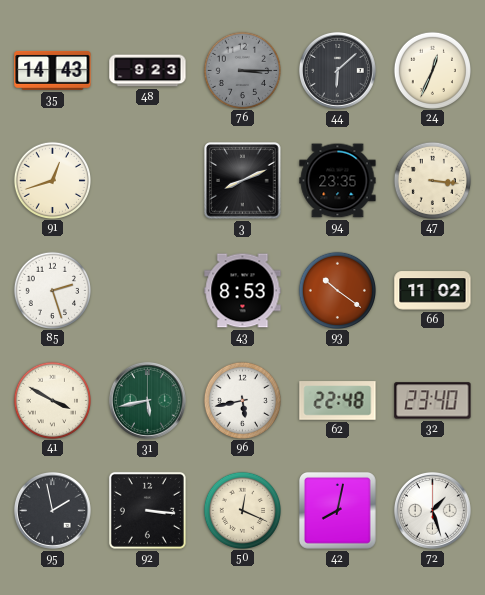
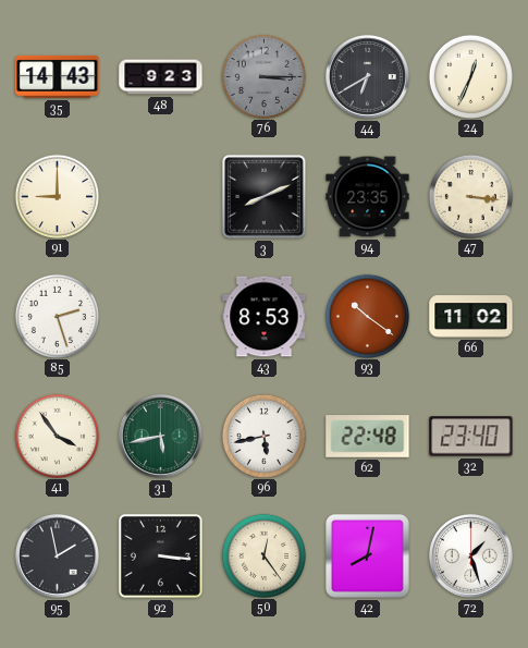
44: 6:08 -> 6:40
91: 12:42 -> 9:00
41: 3:50 -> 3:54
50: 12:19 -> 12:24
